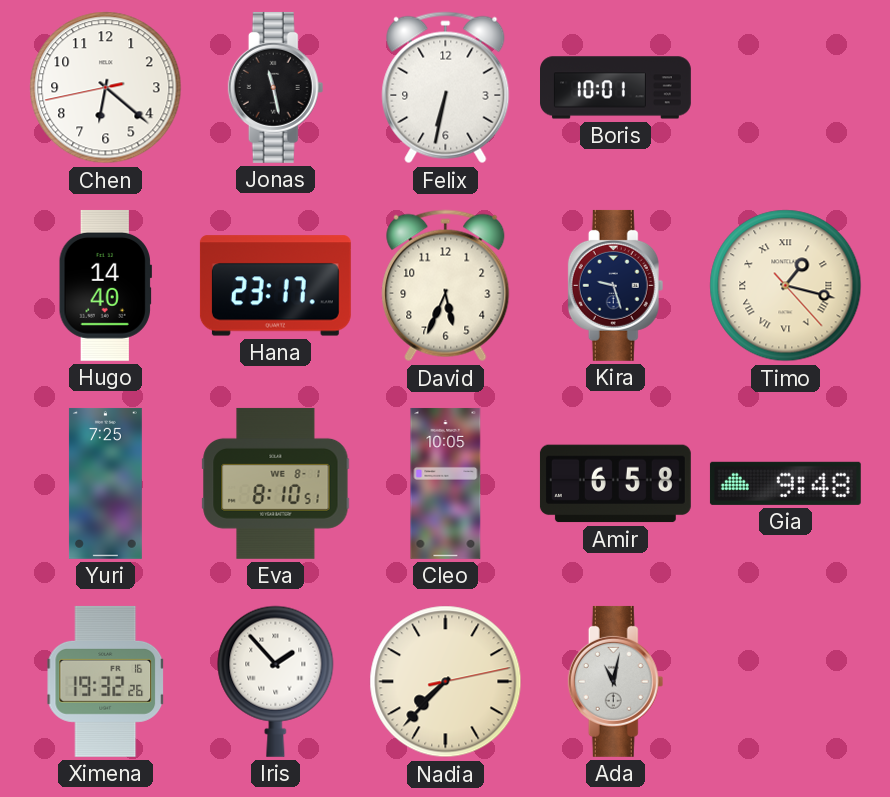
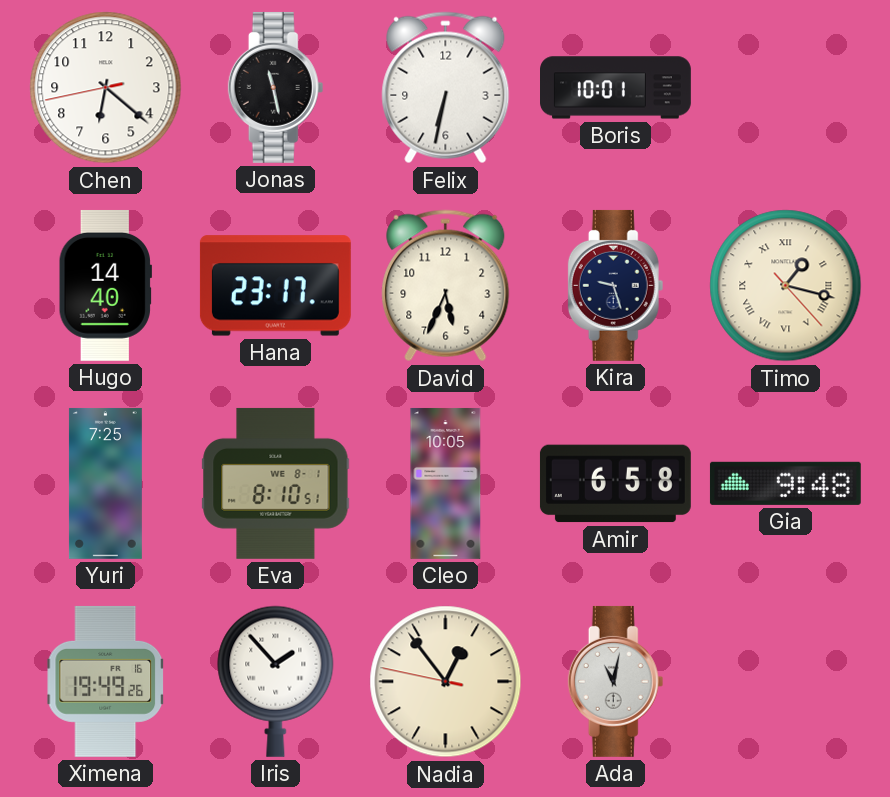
Ximena: 19:32 -> 19:49
Nadia: 7:37 -> 12:53
